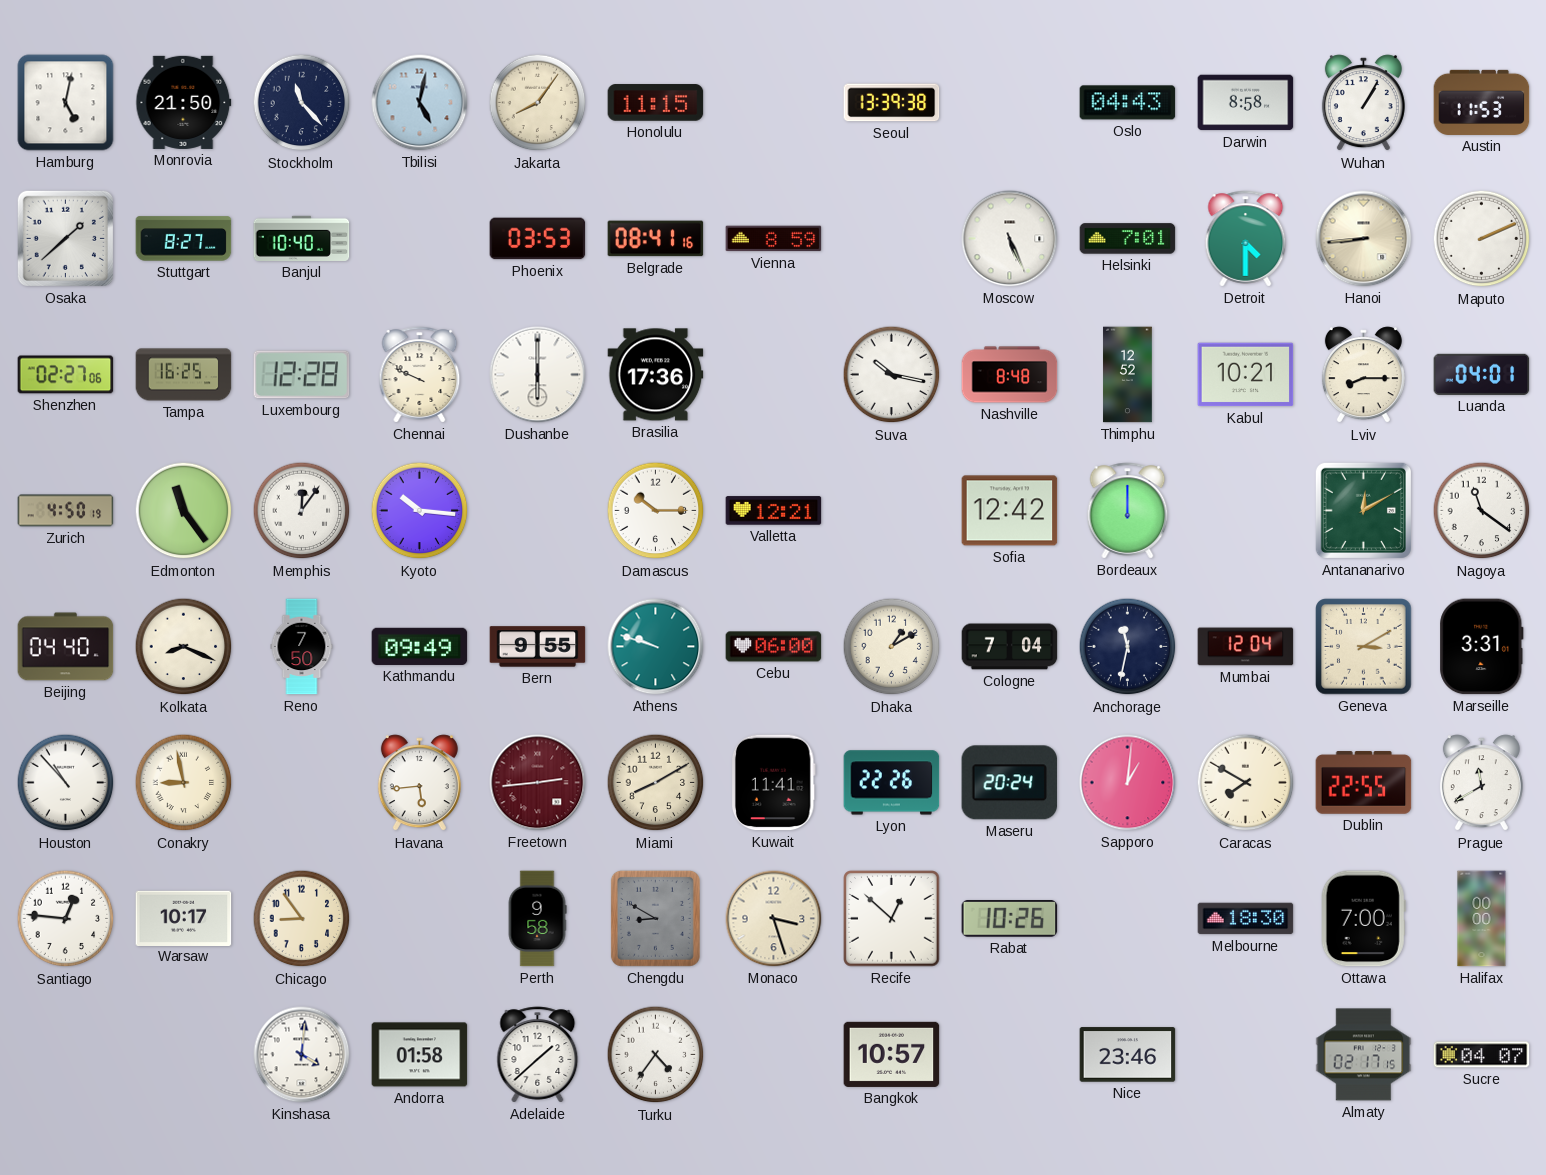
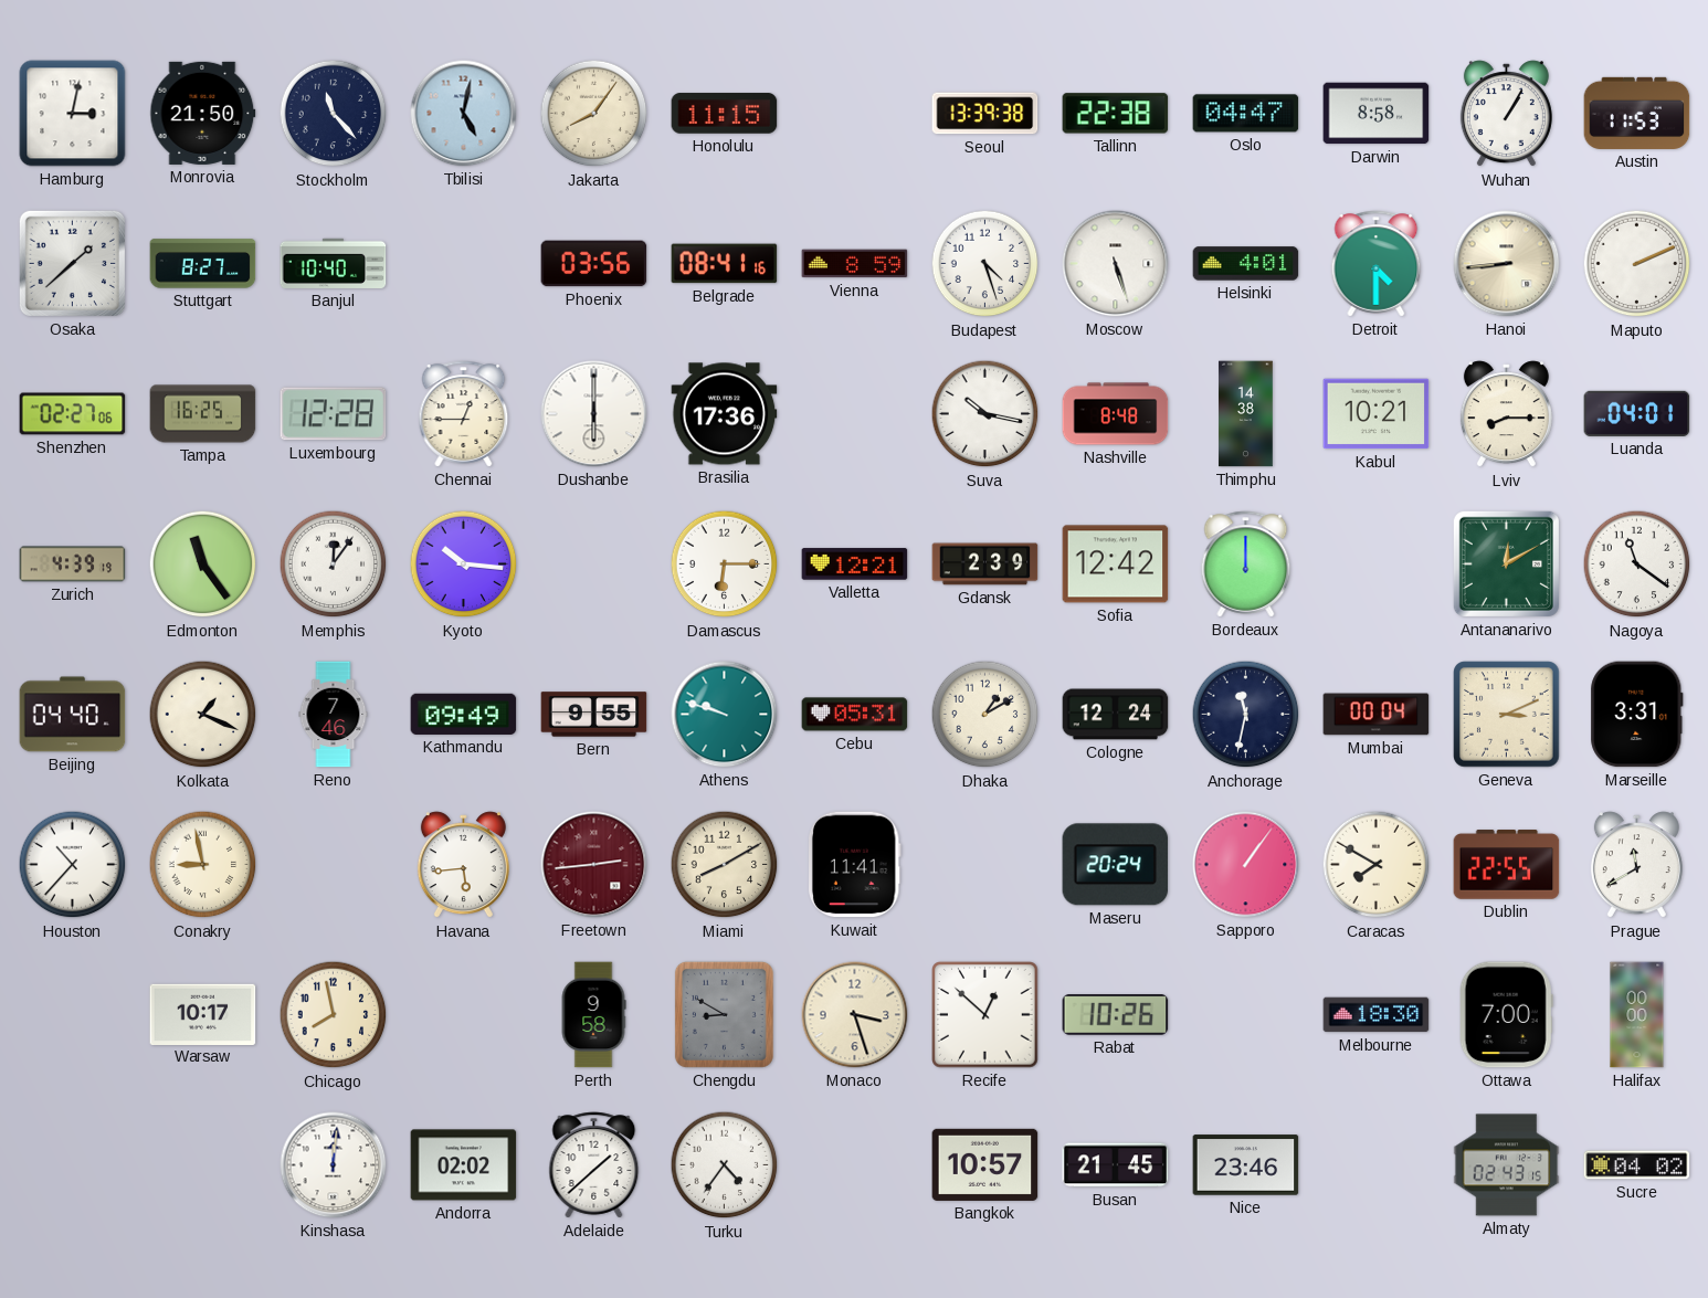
Hamburg: 5:02 -> 3:02
Tallinn: none -> 22:38
Oslo: 04:43 -> 04:47
Phoenix: 03:53 -> 03:56
Budapest: none -> 4:27
Moscow: 5:26 -> 5:27
Helsinki: 7:01 -> 4:01
Chennai: 9:49 -> 12:45
Thimphu: 12:52 -> 14:38
Zurich: 4:50 -> 4:39
Damascus: 10:15 -> 6:15
Gdansk: none -> 2:39
Kolkata: 8:19 -> 1:19
Reno: 7:50 -> 7:46
Cebu: 06:00 -> 05:31
Cologne: 7:04 -> 12:24
Mumbai: 12:04 -> 00:04
Geneva: 3:10 -> 3:11
Houston: 10:53 -> 10:37
Lyon: 22:26 -> none
Sapporo: 1:01 -> 1:06
Santiago: 12:46 -> none
Chicago: 8:54 -> 7:58
Kinshasa: 4:01 -> 12:01
Andorra: 01:58 -> 02:02
Busan: none -> 21:45
Almaty: 02:17 -> 02:43
Sucre: 04:07 -> 04:02
